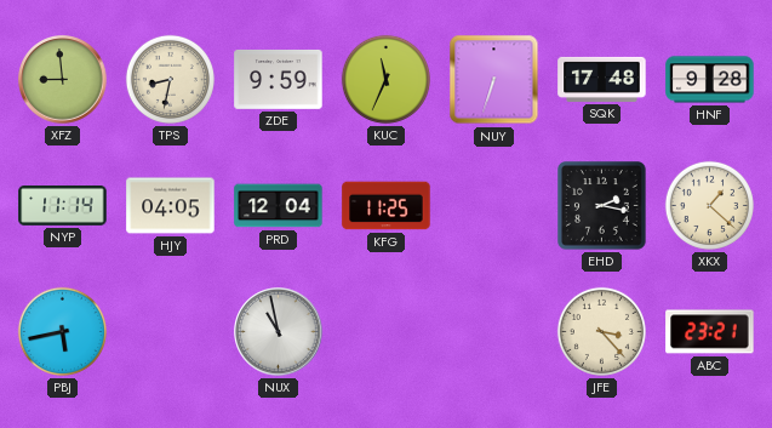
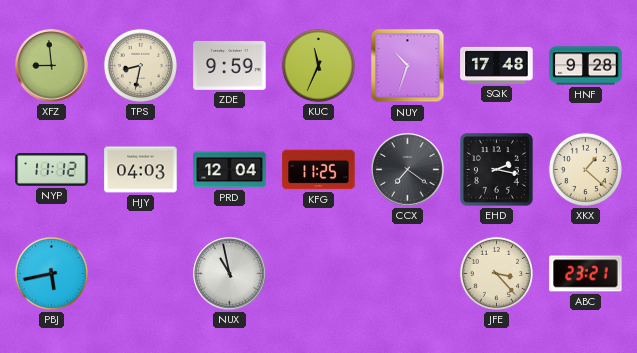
NUY: 6:33 -> 10:33
NYP: 11:14 -> 11:12
HJY: 04:05 -> 04:03
CCX: none -> 7:21
